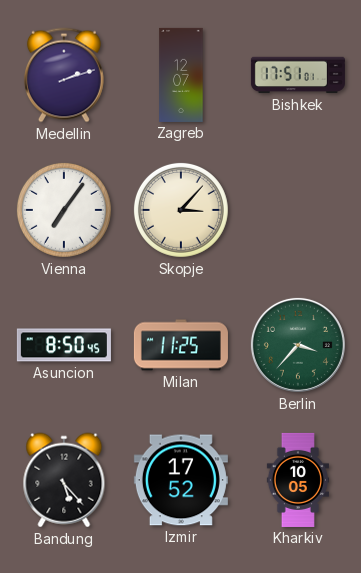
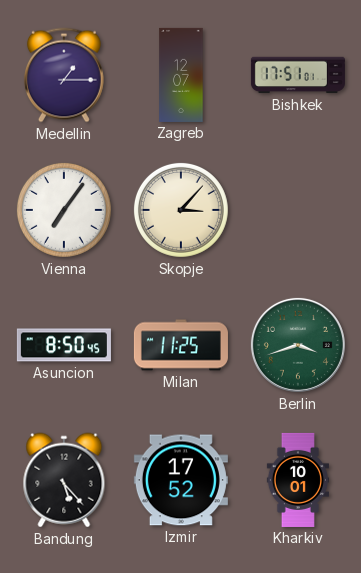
Medellin: 2:12 -> 1:15
Berlin: 3:37 -> 3:42
Kharkiv: 10:05 -> 10:01
